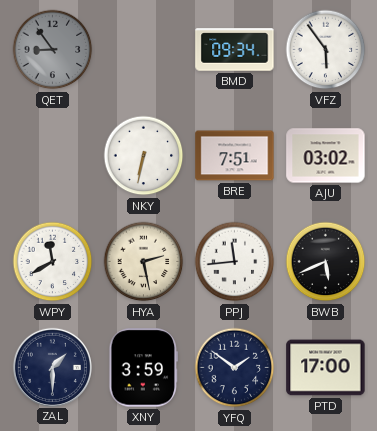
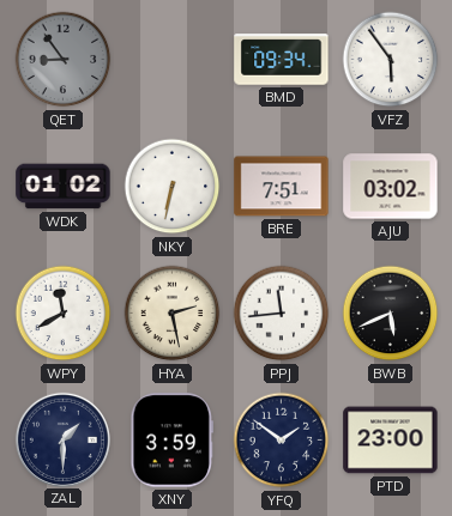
WDK: none -> 01:02
PTD: 17:00 -> 23:00
